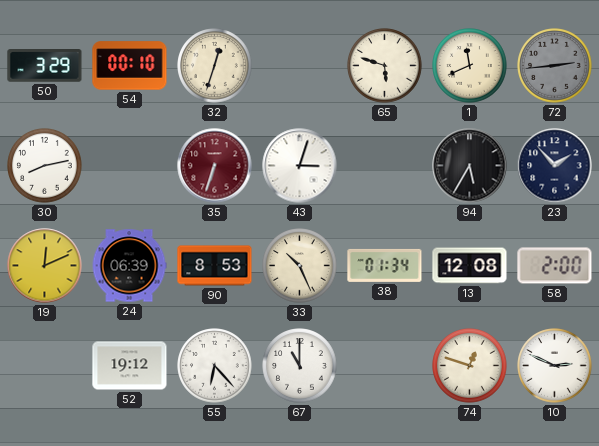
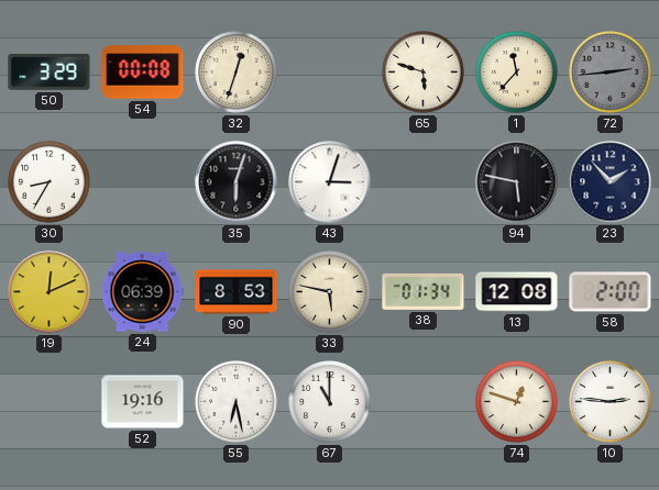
54: 00:10 -> 00:08
1: 11:41 -> 11:37
30: 8:13 -> 8:35
35: 6:33 -> 6:03
35 dial: burgundy -> black
94: 5:35 -> 5:47
33: 10:26 -> 5:47
52: 19:12 -> 19:16
55: 6:23 -> 6:28
10: 2:49 -> 2:46
